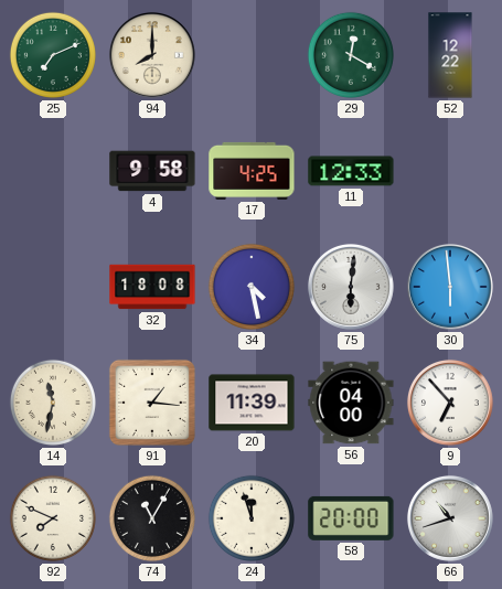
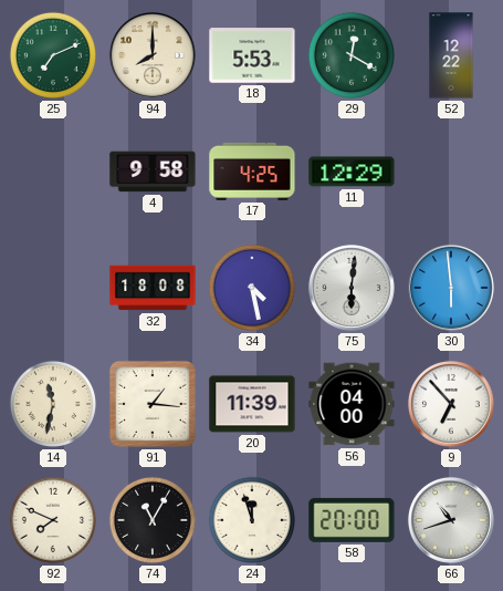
18: none -> 5:53
11: 12:33 -> 12:29
